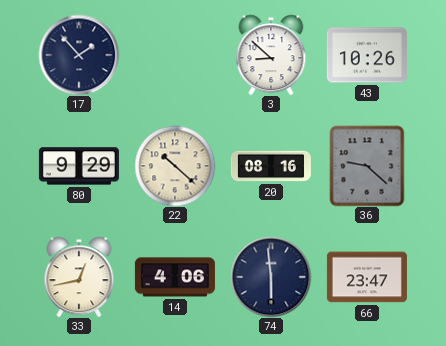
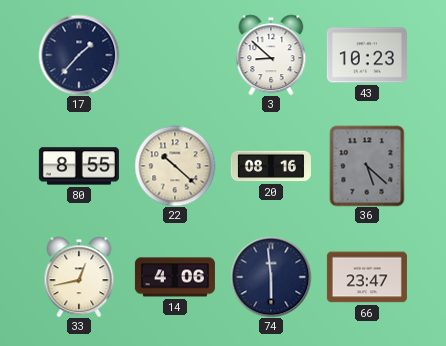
17: 1:53 -> 1:37
43: 10:26 -> 10:23
80: 9:29 -> 8:55
36: 9:22 -> 5:22
